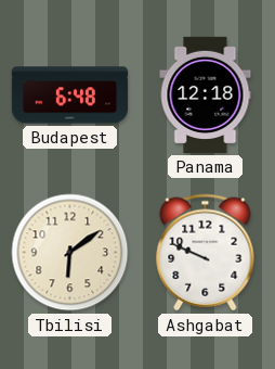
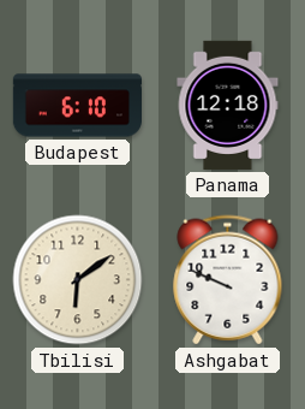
Budapest: 6:48 -> 6:10
